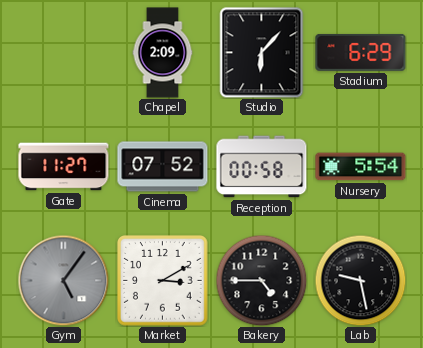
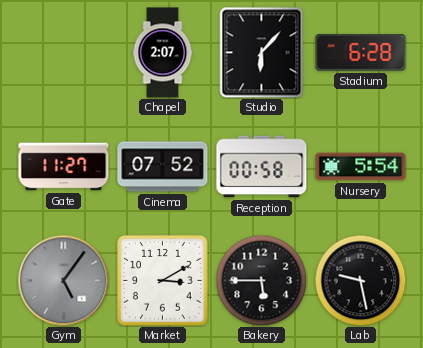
Chapel: 2:09 -> 2:07
Stadium: 6:29 -> 6:28
Bakery: 4:45 -> 5:45
